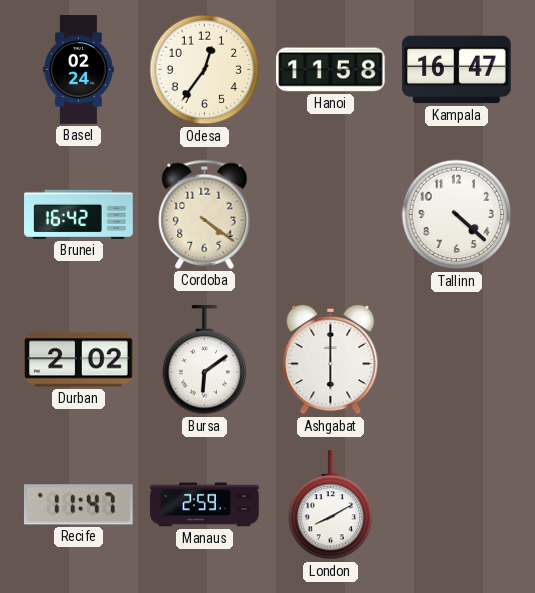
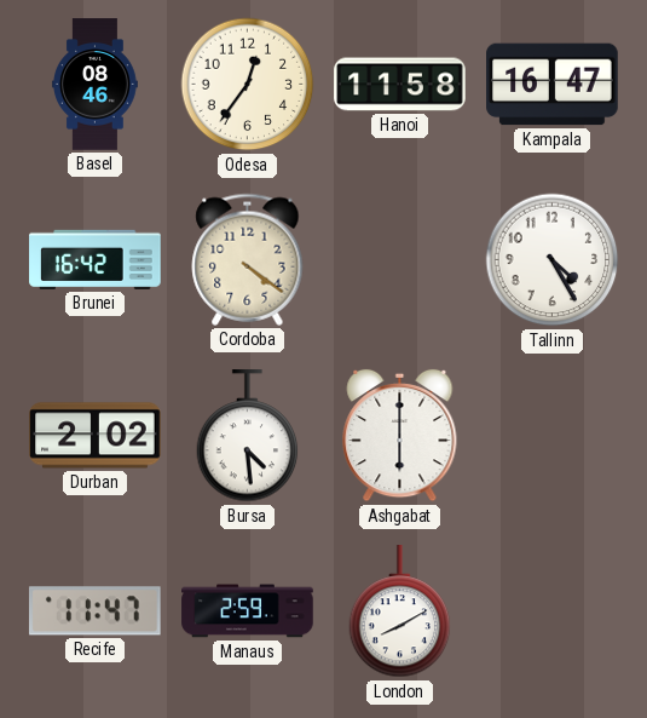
Basel: 02:24 -> 08:46
Tallinn: 4:22 -> 4:25
Bursa: 6:09 -> 4:29
